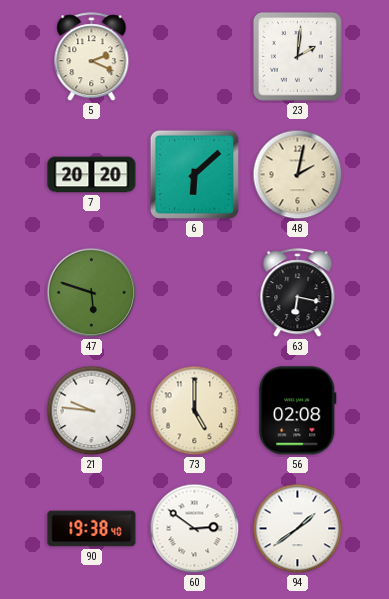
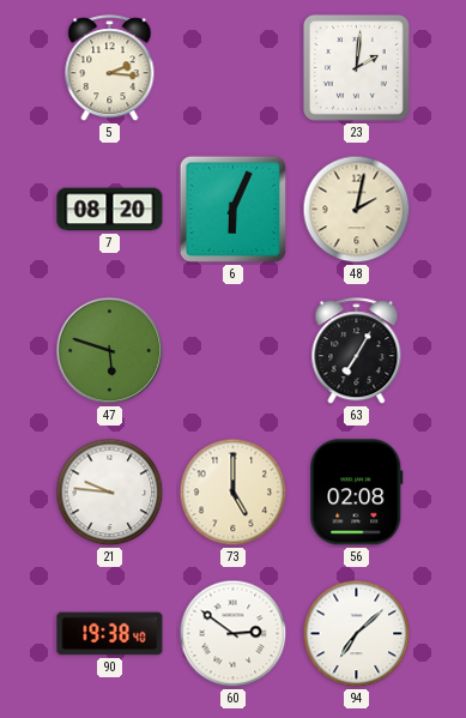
5: 2:19 -> 2:16
7: 20:20 -> 08:20
6: 6:08 -> 6:04
63: 6:17 -> 7:05
94: 1:39 -> 7:08
